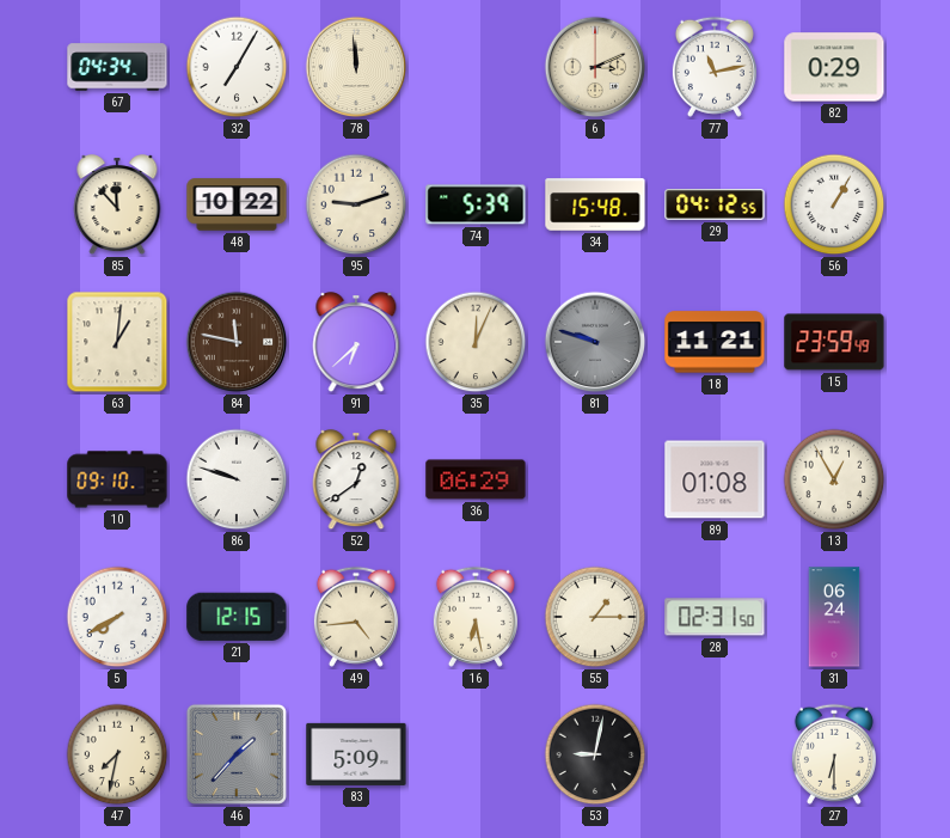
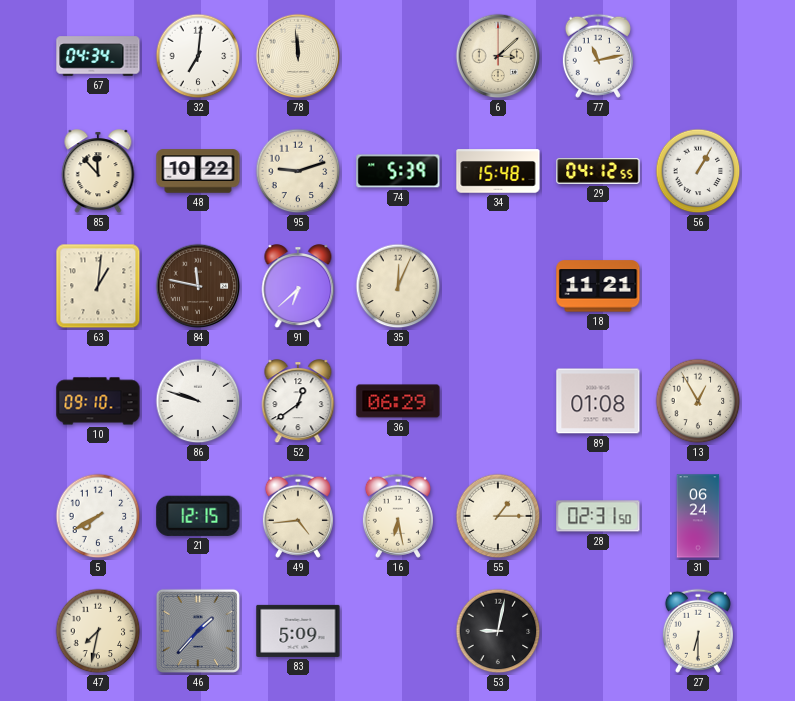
32: 7:05 -> 7:01
6: 3:11 -> 3:08
82: 0:29 -> none
81: 9:48 -> none
15: 23:59 -> none
